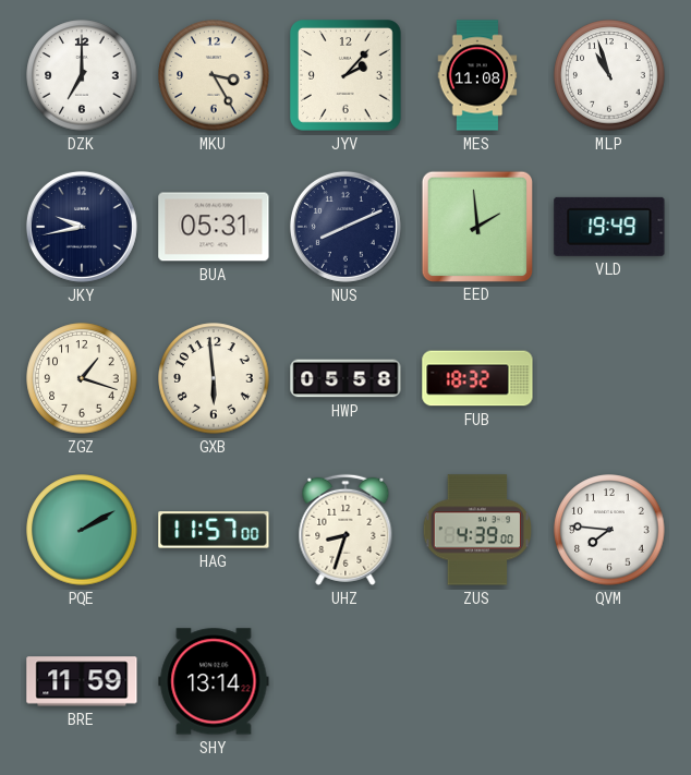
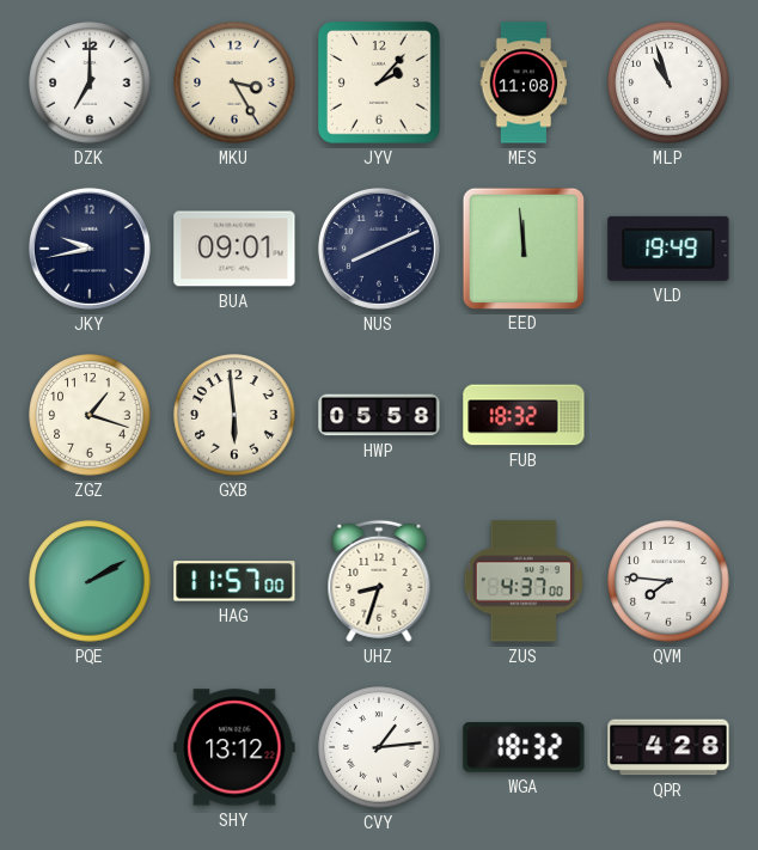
BUA: 05:31 -> 09:01
EED: 1:59 -> 11:59
ZUS: 4:39 -> 4:37
BRE: 11:59 -> none
SHY: 13:14 -> 13:12
CVY: none -> 1:14
WGA: none -> 18:32
QPR: none -> 4:28
